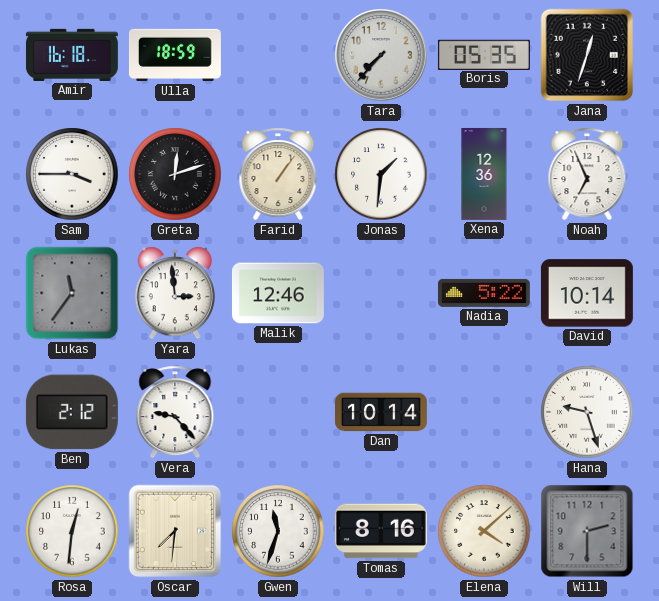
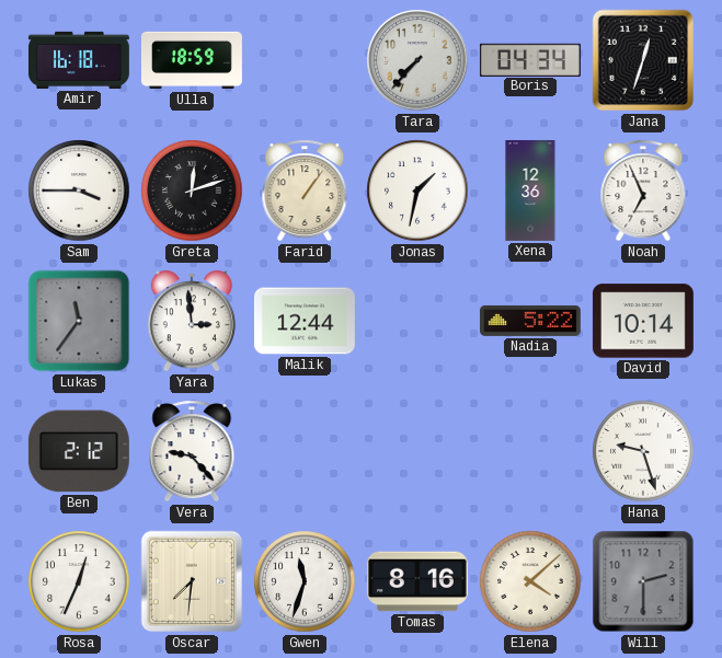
Boris: 05:35 -> 04:34
Jonas: 1:31 -> 1:32
Malik: 12:46 -> 12:44
Dan: 10:14 -> none
Rosa: 12:31 -> 12:34
